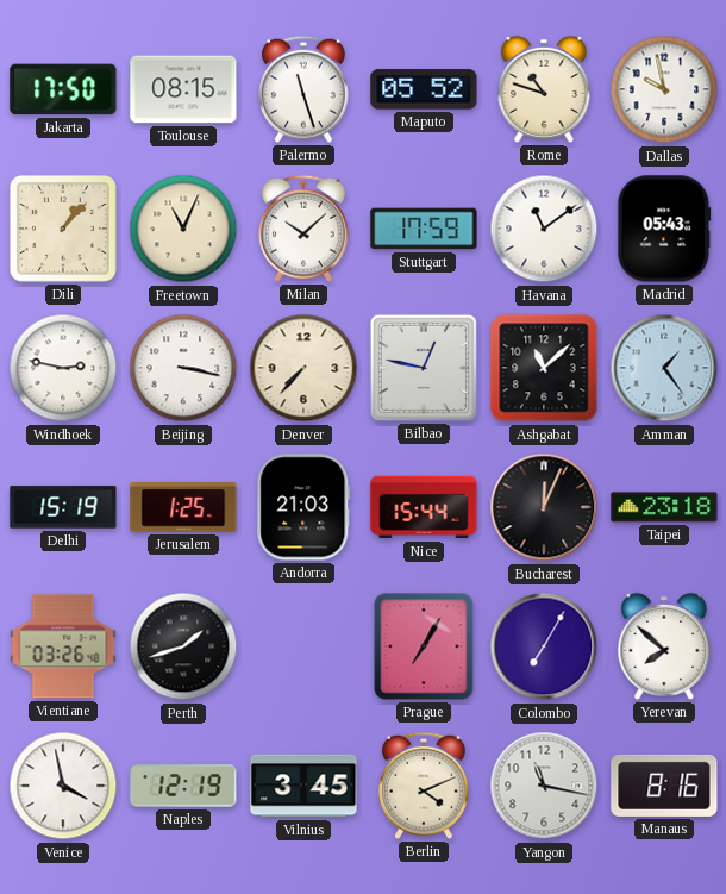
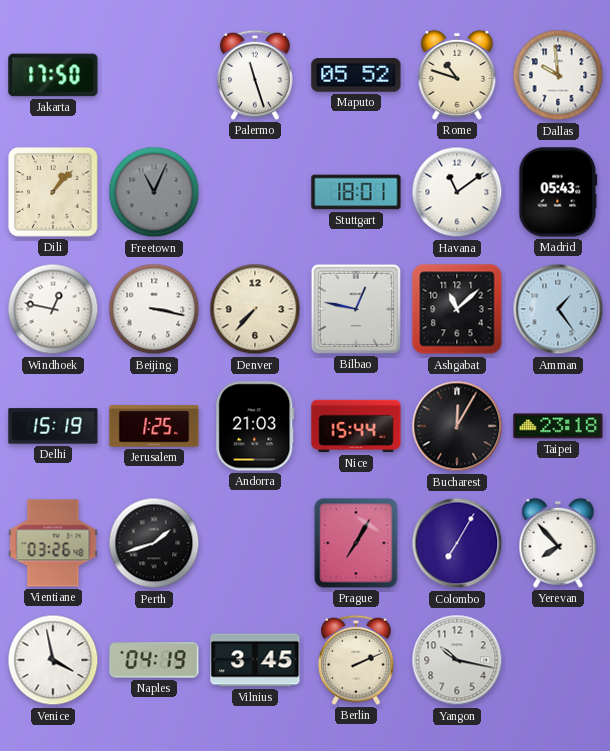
Toulouse: 08:15 -> none
Dallas: 9:58 -> 9:59
Freetown dial: cream -> grey
Milan: 10:08 -> none
Stuttgart: 17:59 -> 18:01
Windhoek: 2:47 -> 12:47
Bucharest: 12:04 -> 12:05
Yerevan: 7:52 -> 7:53
Naples: 12:19 -> 04:19
Berlin: 4:11 -> 2:11
Yangon: 11:17 -> 10:17
Manaus: 8:16 -> none
